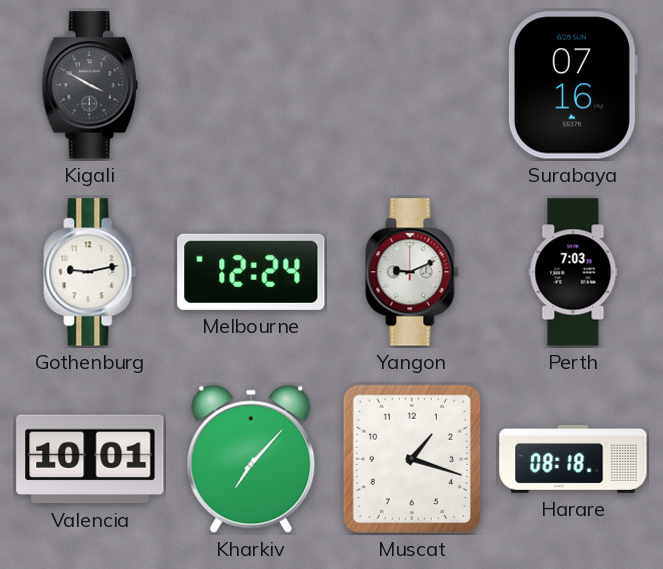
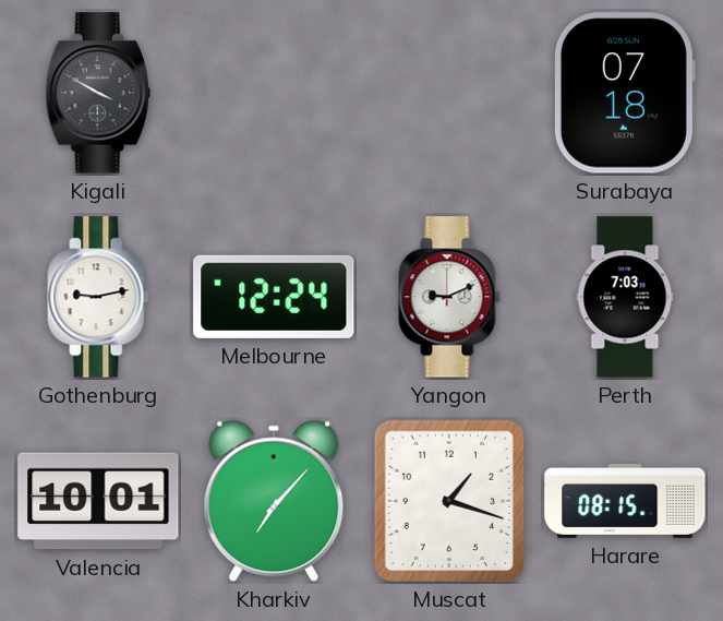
Surabaya: 07:16 -> 07:18
Harare: 08:18 -> 08:15
